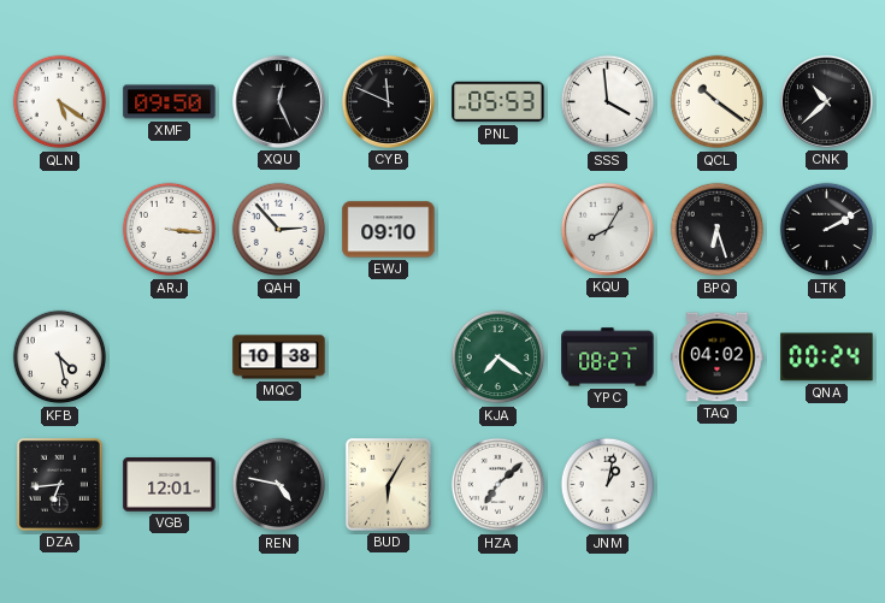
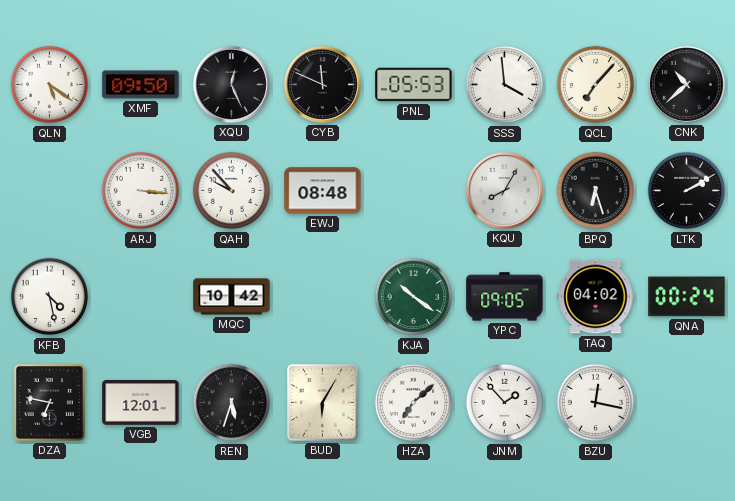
QCL: 10:21 -> 7:07
QAH: 2:53 -> 9:53
EWJ: 09:10 -> 08:48
MQC: 10:38 -> 10:42
KJA: 7:21 -> 10:21
YPC: 08:27 -> 09:05
DZA: 6:44 -> 6:47
REN: 4:47 -> 5:33
JNM: 1:02 -> 1:53
BZU: none -> 12:17
